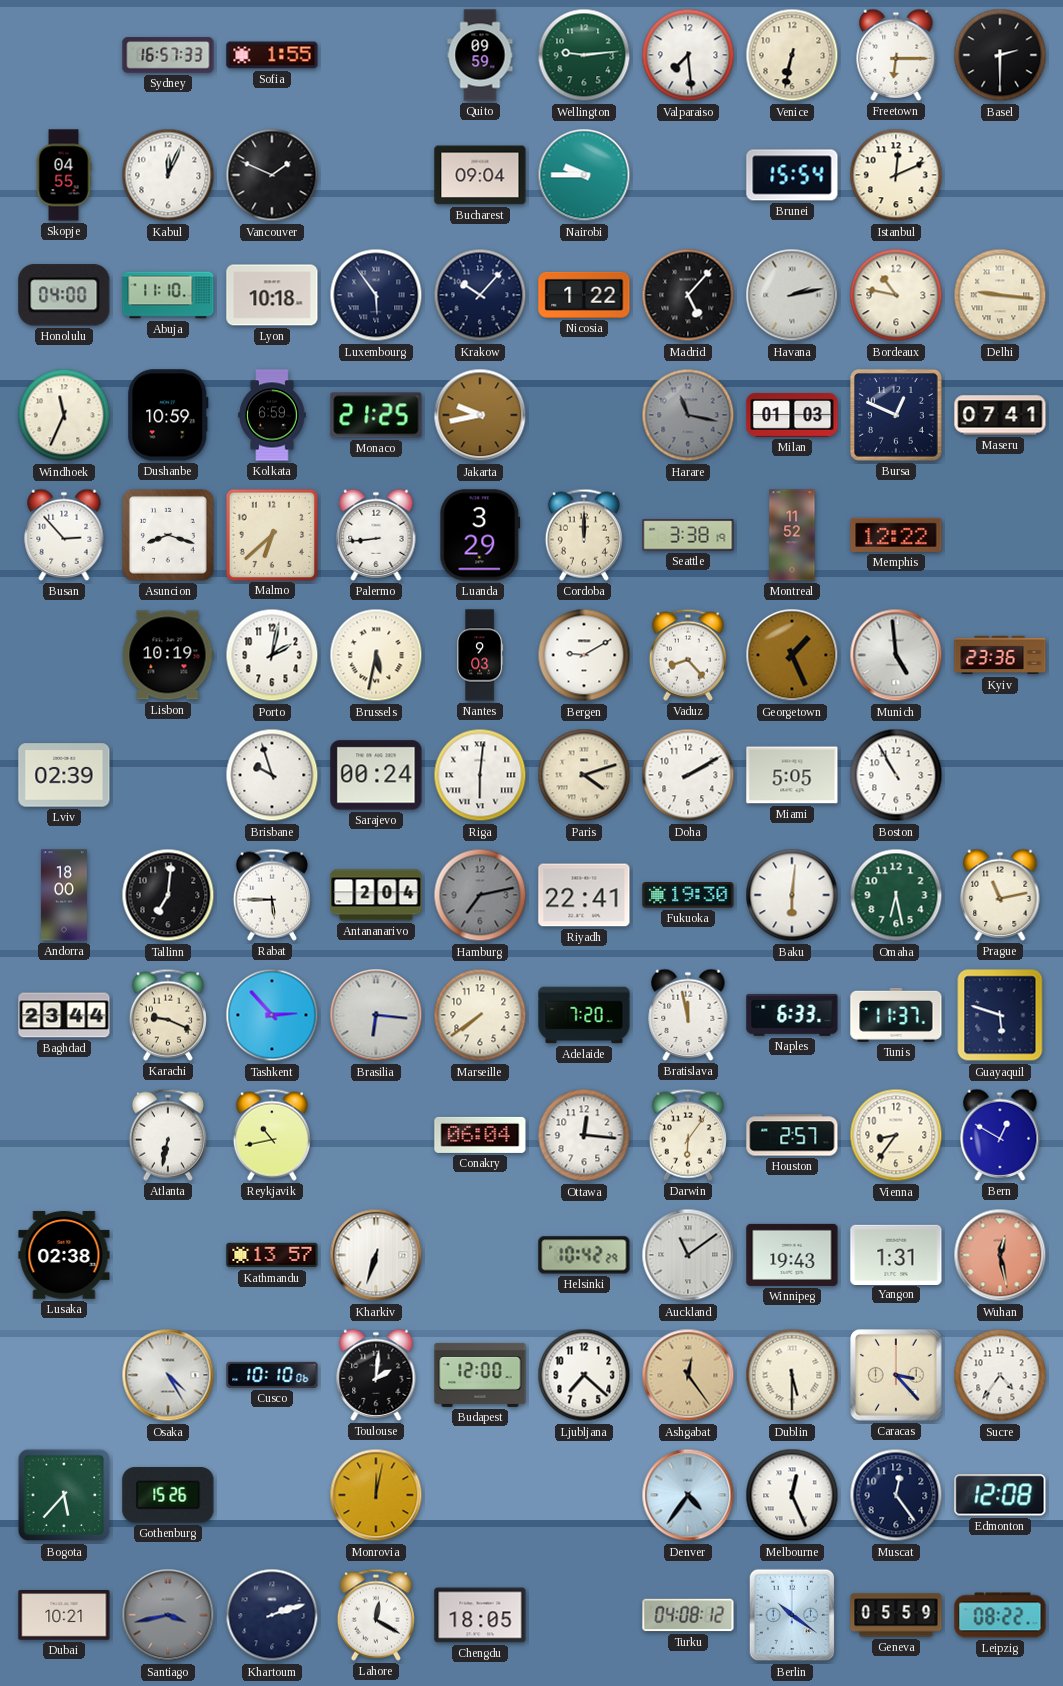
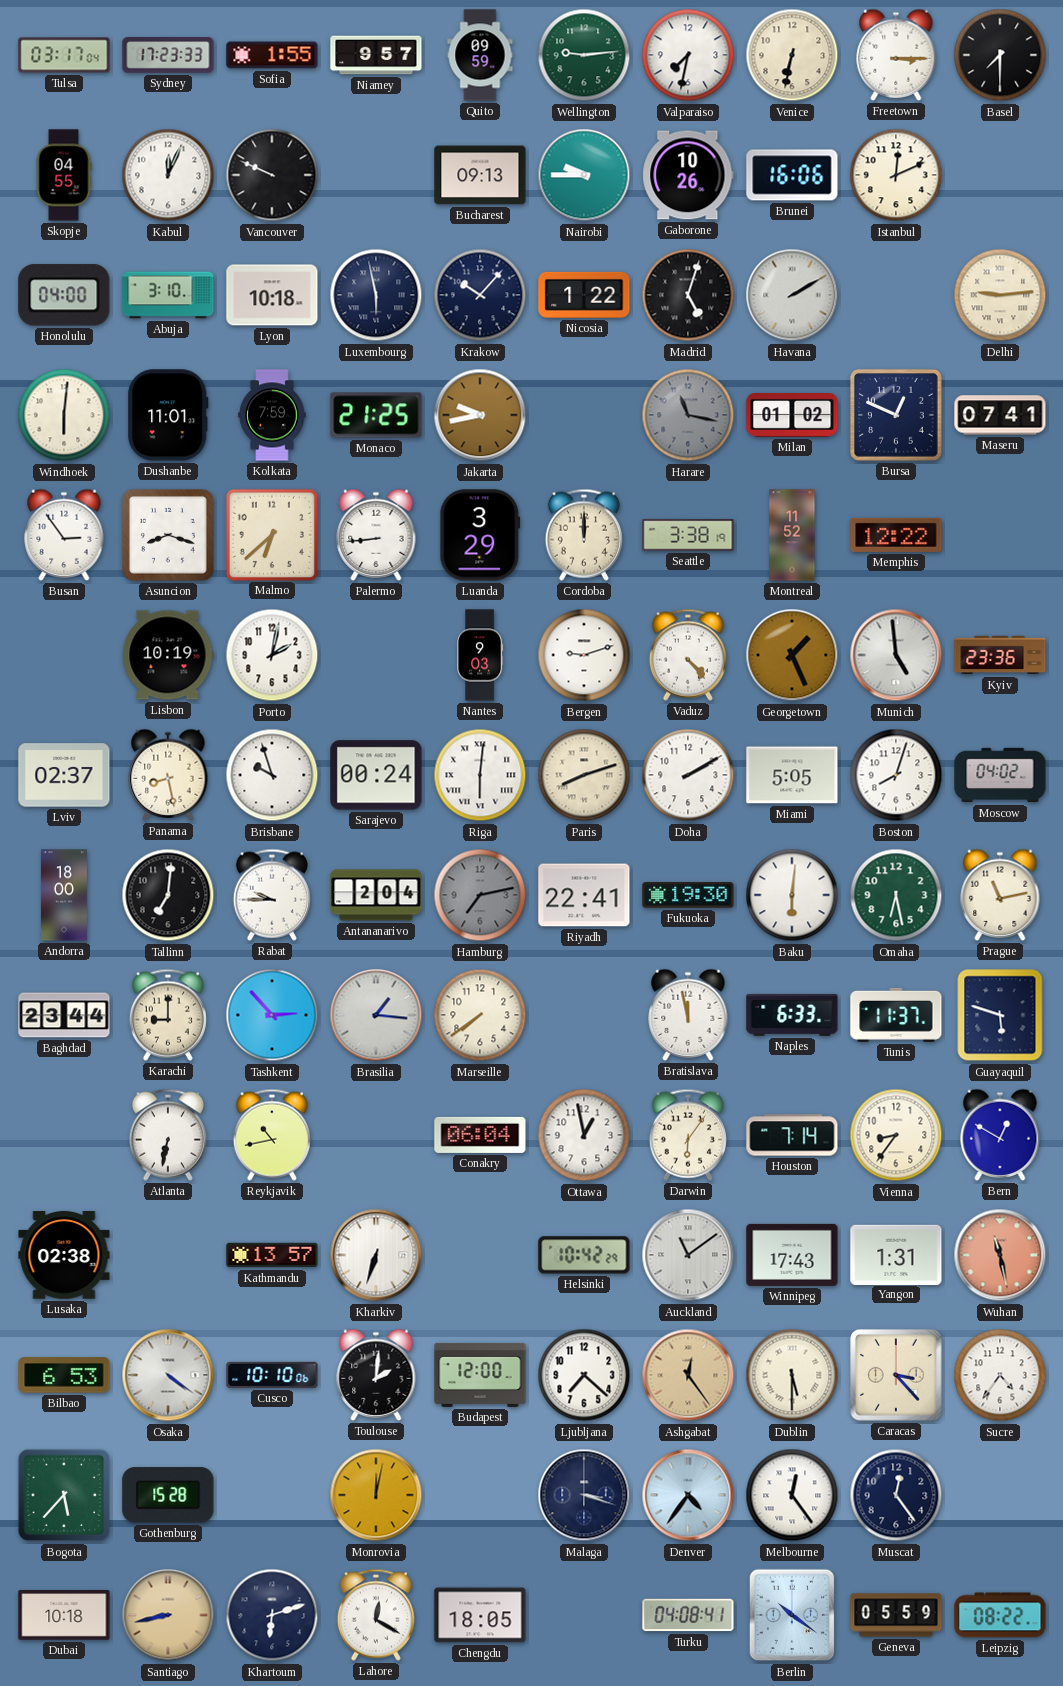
Tulsa: none -> 03:17
Sydney: 16:57 -> 17:23
Niamey: none -> 9:57
Valparaiso: 7:29 -> 7:32
Freetown: 6:15 -> 3:15
Basel: 2:30 -> 7:30
Vancouver: 1:49 -> 9:49
Bucharest: 09:04 -> 09:13
Gaborone: none -> 10:26
Brunei: 15:54 -> 16:06
Abuja: 11:10 -> 3:10
Luxembourg: 5:54 -> 5:58
Madrid: 5:07 -> 5:03
Havana: 2:13 -> 2:10
Bordeaux: 10:47 -> none
Delhi: 9:16 -> 9:14
Windhoek: 11:34 -> 6:01
Dushanbe: 10:59 -> 11:01
Kolkata: 6:59 -> 7:59
Milan: 01:03 -> 01:02
Busan: 2:53 -> 2:54
Brussels: 5:32 -> none
Bergen: 9:10 -> 9:12
Vaduz: 8:23 -> 4:23
Lviv: 02:39 -> 02:37
Panama: none -> 8:28
Paris: 4:12 -> 8:12
Boston: 10:55 -> 8:03
Moscow: none -> 04:02
Rabat: 5:45 -> 9:45
Karachi: 9:19 -> 9:00
Brasilia: 6:16 -> 1:16
Adelaide: 7:20 -> none
Ottawa: 12:16 -> 12:58
Houston: 2:57 -> 7:14
Winnipeg: 19:43 -> 17:43
Wuhan: 12:28 -> 11:28
Bilbao: none -> 6:53
Osaka: 4:25 -> 4:21
Gothenburg: 15:26 -> 15:28
Malaga: none -> 3:18
Melbourne: 12:26 -> 12:24
Edmonton: 12:08 -> none
Dubai: 10:21 -> 10:18
Santiago: 3:43 -> 8:43
Santiago dial: grey -> champagne
Khartoum: 2:12 -> 6:12
Turku: 04:08:12 -> 04:08:41
